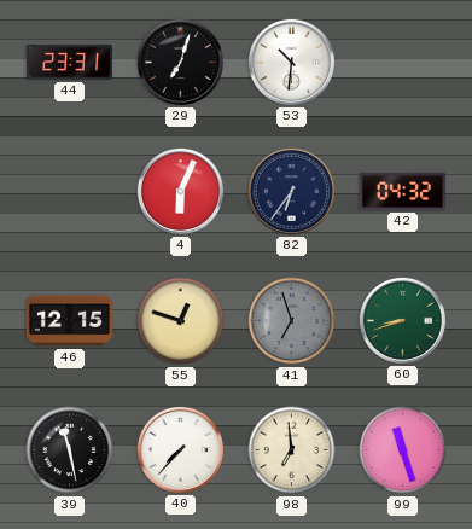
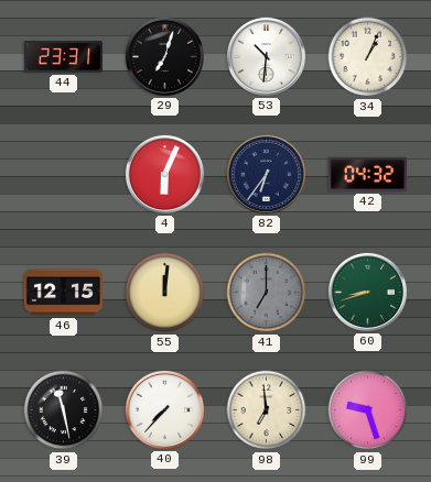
34: none -> 1:04
55: 12:48 -> 12:01
41: 6:57 -> 7:00
99: 11:27 -> 9:27
